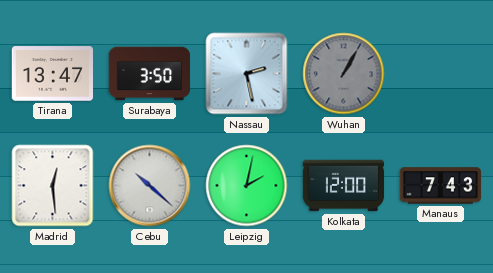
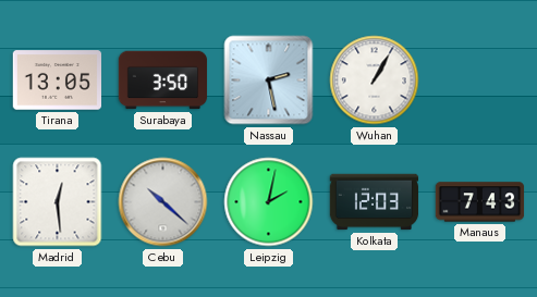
Tirana: 13:47 -> 13:05
Wuhan dial: grey -> white
Kolkata: 12:00 -> 12:03
